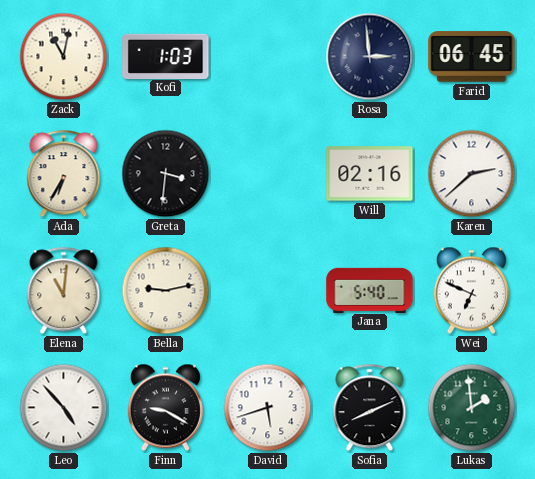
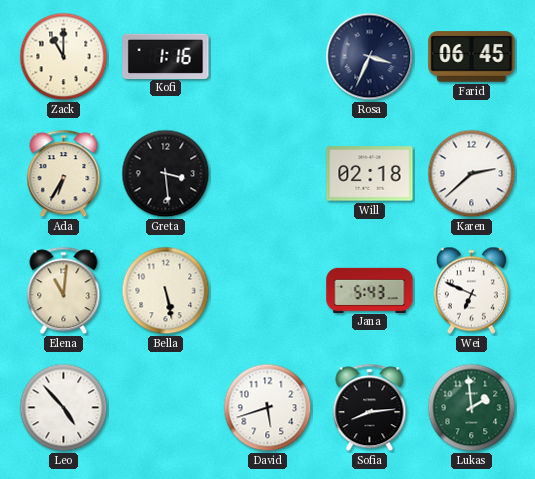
Zack: 11:02 -> 11:00
Kofi: 1:03 -> 1:16
Rosa: 2:59 -> 3:34
Greta: 3:31 -> 3:29
Will: 02:16 -> 02:18
Bella: 9:13 -> 5:28
Jana: 5:40 -> 5:43
Finn: 9:20 -> none
Sofia: 8:11 -> 8:14
